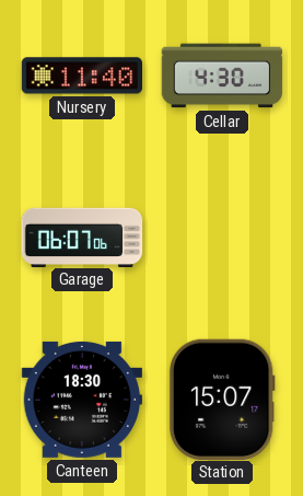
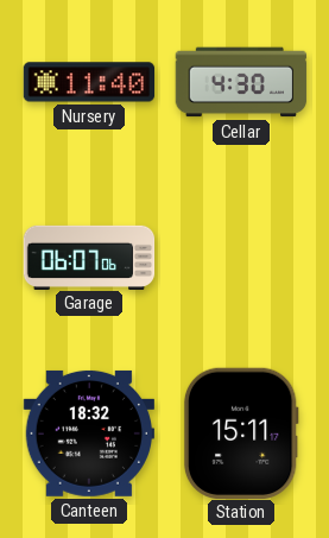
Canteen: 18:30 -> 18:32
Station: 15:07 -> 15:11
